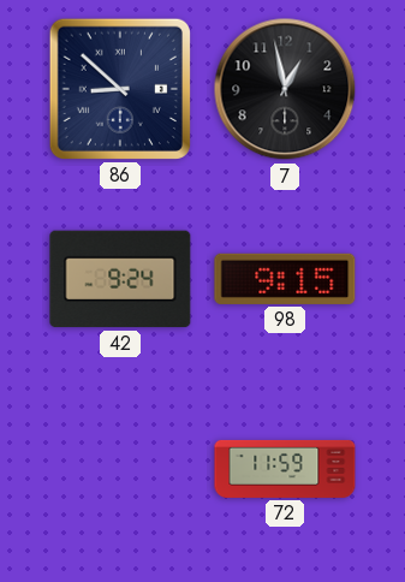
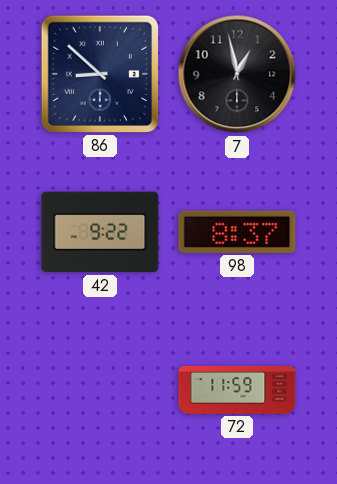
42: 9:24 -> 9:22
98: 9:15 -> 8:37
